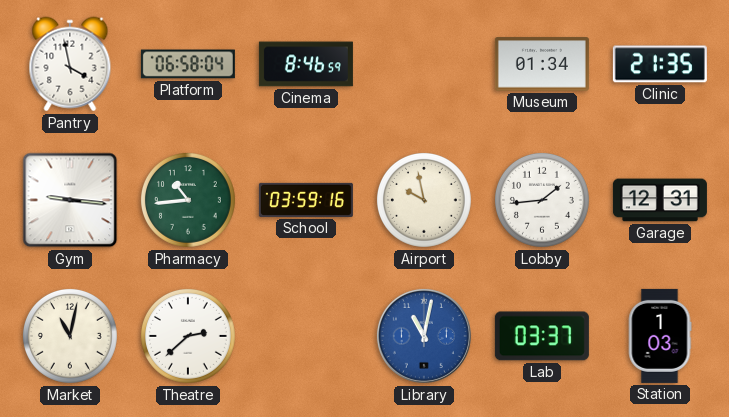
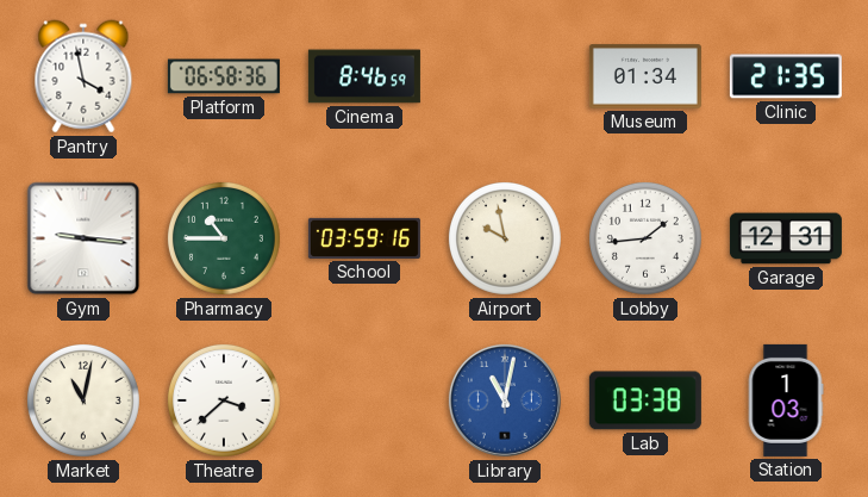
Platform: 06:58:04 -> 06:58:36
Pharmacy: 10:44 -> 10:45
Theatre: 2:38 -> 3:38
Lab: 03:37 -> 03:38
